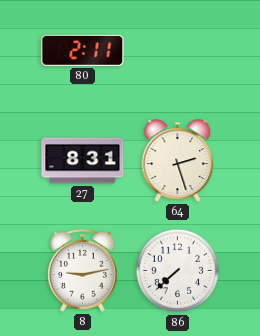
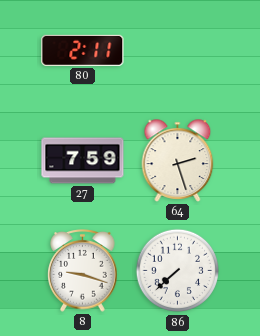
27: 8:31 -> 7:59
8: 9:13 -> 9:18
